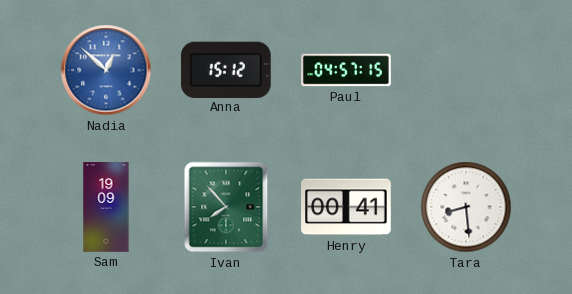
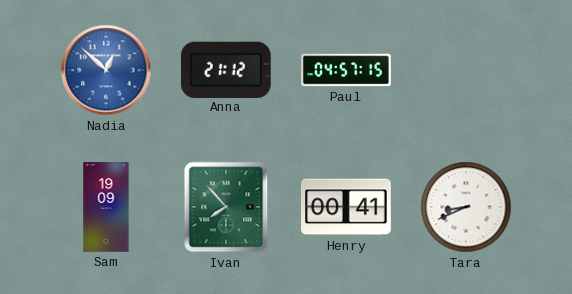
Anna: 15:12 -> 21:12
Tara: 8:29 -> 8:41
